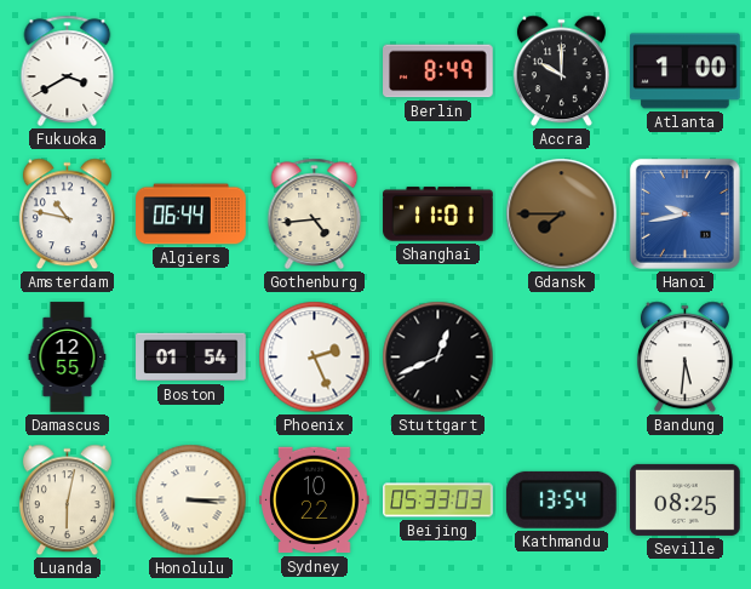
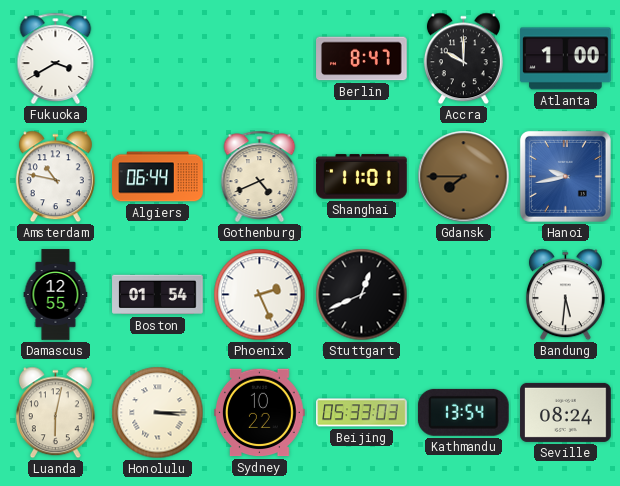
Berlin: 8:49 -> 8:47
Gothenburg: 4:44 -> 4:41
Seville: 08:25 -> 08:24
